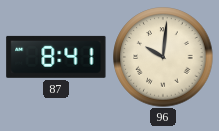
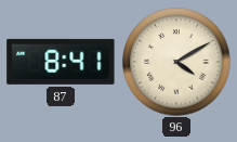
96: 10:01 -> 4:10
